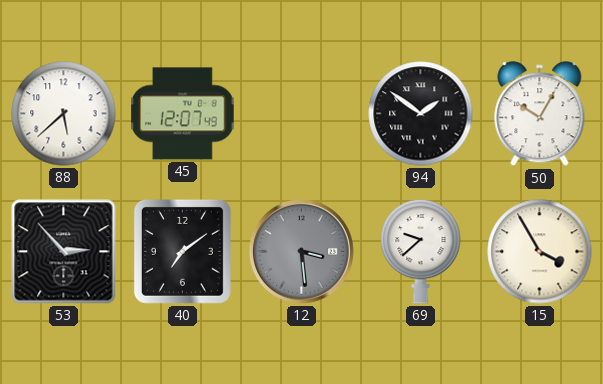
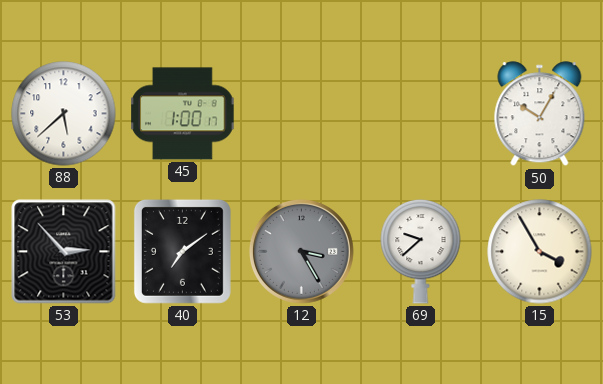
45: 12:07 -> 1:00
94: 1:51 -> none
12: 3:29 -> 3:25
